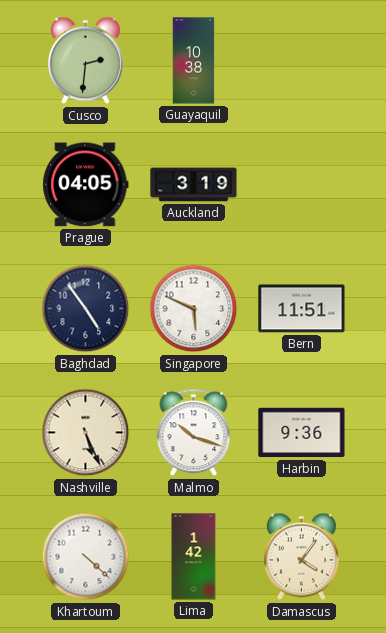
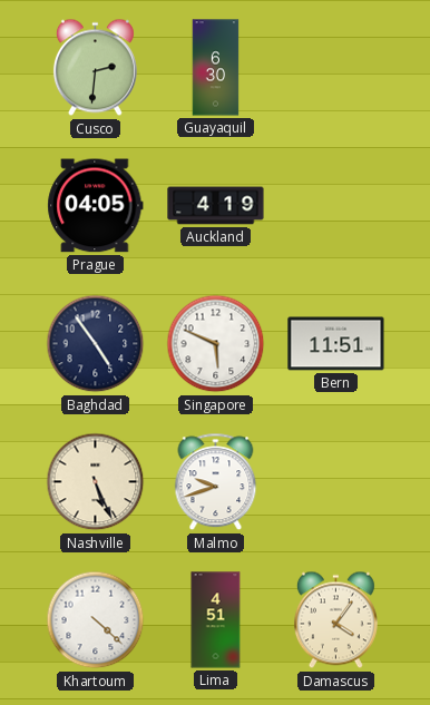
Guayaquil: 10:38 -> 6:30
Auckland: 3:19 -> 4:19
Malmo: 10:18 -> 9:42
Harbin: 9:36 -> none
Lima: 1:42 -> 4:51
